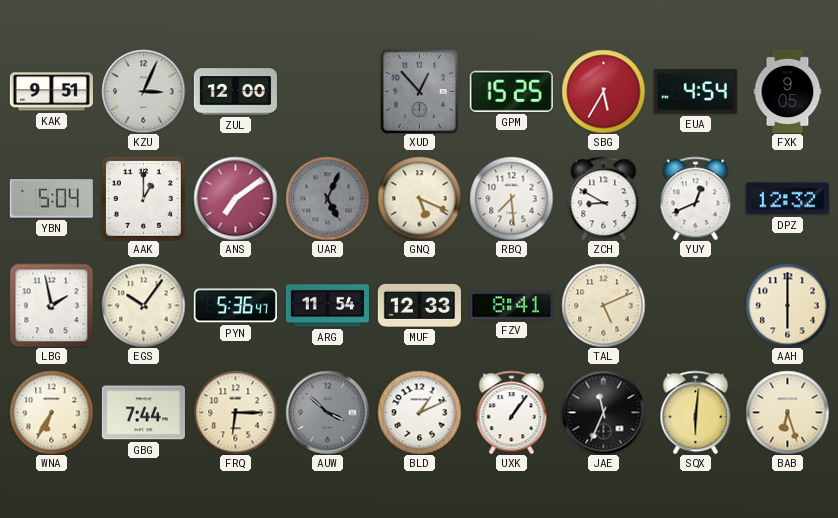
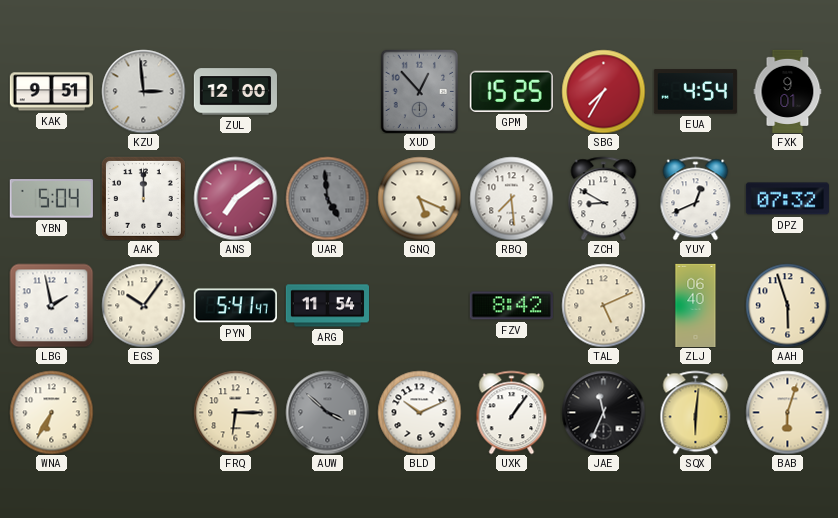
KZU: 3:04 -> 2:59
SBG: 5:35 -> 7:35
FXK: 9:05 -> 9:01
AAK: 1:00 -> 12:00
UAR: 5:04 -> 4:59
DPZ: 12:32 -> 07:32
PYN: 5:36 -> 5:41
MUF: 12:33 -> none
FZV: 8:41 -> 8:42
ZLJ: none -> 06:40
AAH: 6:00 -> 5:57
GBG: 7:44 -> none
BLD: 1:11 -> 10:11
BAB: 6:27 -> 6:03
